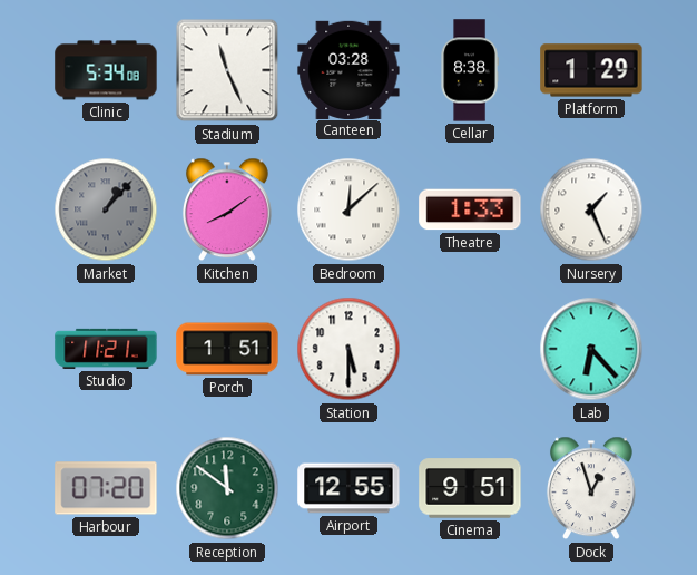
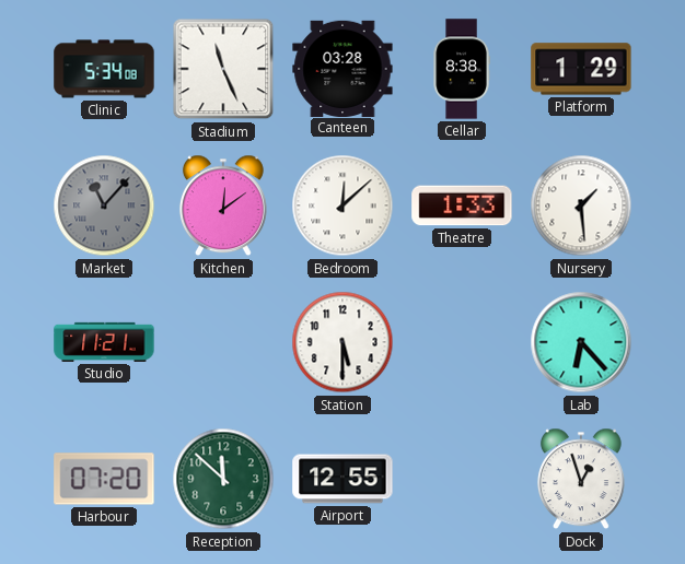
Market: 1:07 -> 11:07
Kitchen: 8:09 -> 12:09
Nursery: 1:26 -> 1:29
Porch: 1:51 -> none
Reception: 11:51 -> 11:52
Cinema: 9:51 -> none
